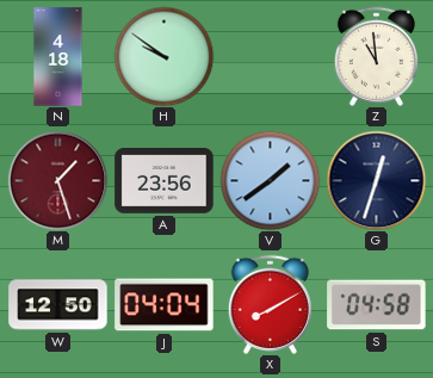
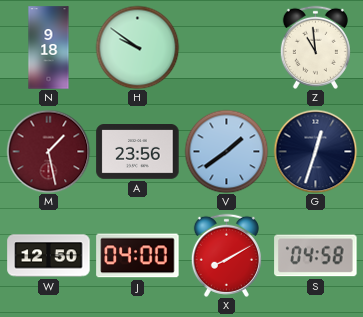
N: 4:18 -> 9:18
M: 1:27 -> 1:28
J: 04:04 -> 04:00
